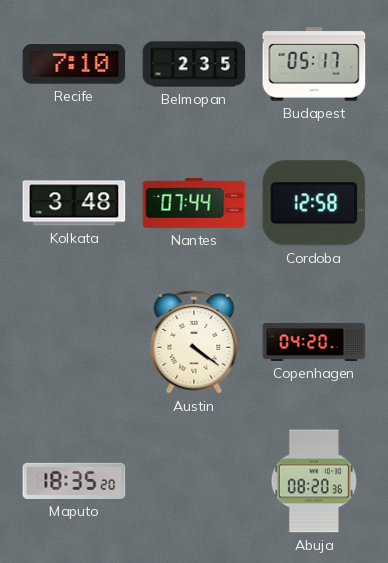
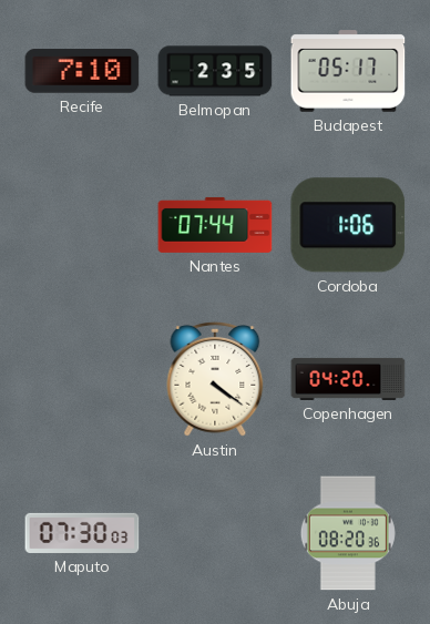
Kolkata: 3:48 -> none
Cordoba: 12:58 -> 1:06
Maputo: 18:35 -> 07:30
